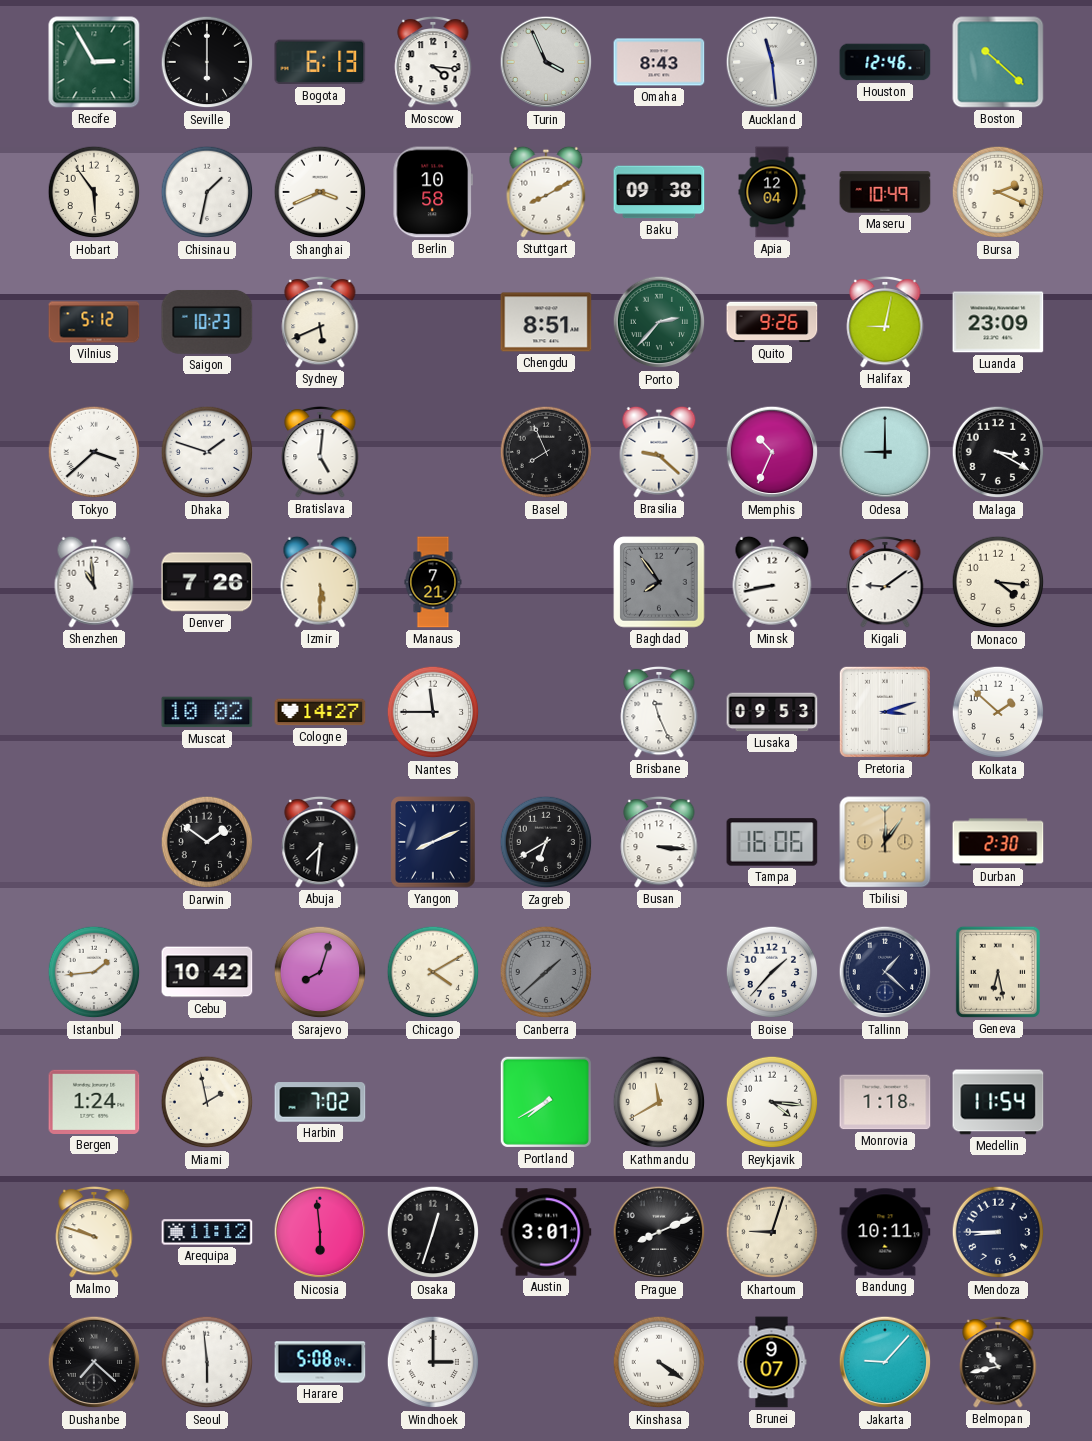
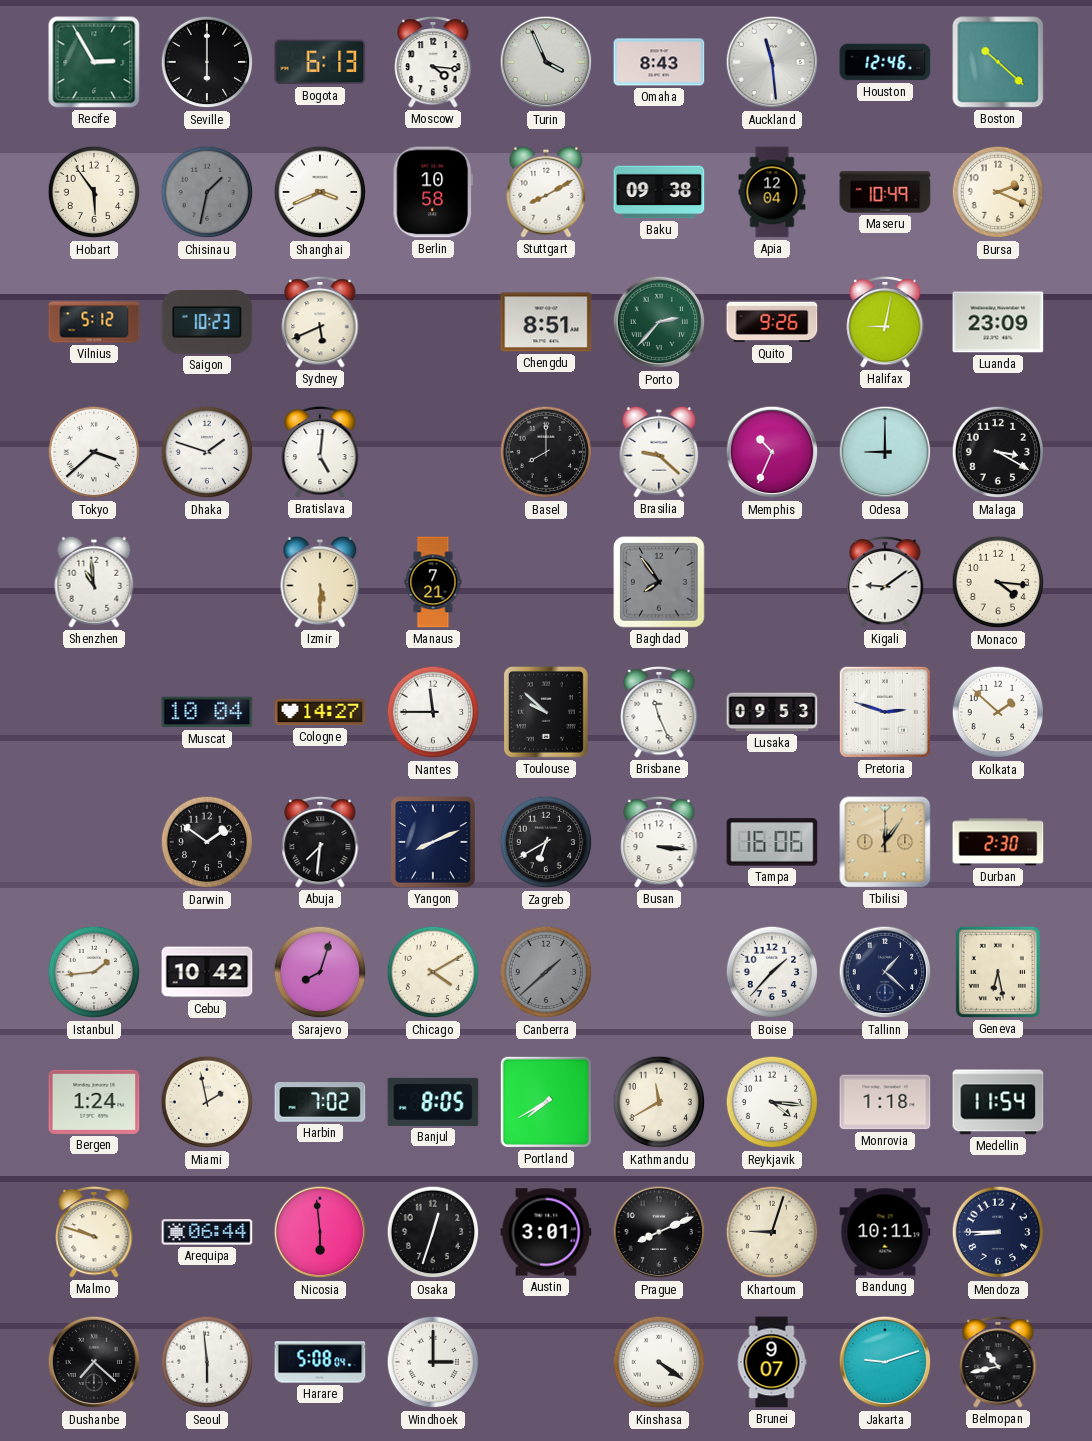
Chisinau dial: white -> grey
Basel: 7:56 -> 8:00
Denver: 7:26 -> none
Minsk: 8:43 -> none
Muscat: 10:02 -> 10:04
Toulouse: none -> 9:52
Pretoria: 3:12 -> 2:48
Banjul: none -> 8:05
Arequipa: 11:12 -> 06:44
Jakarta: 9:07 -> 9:12
